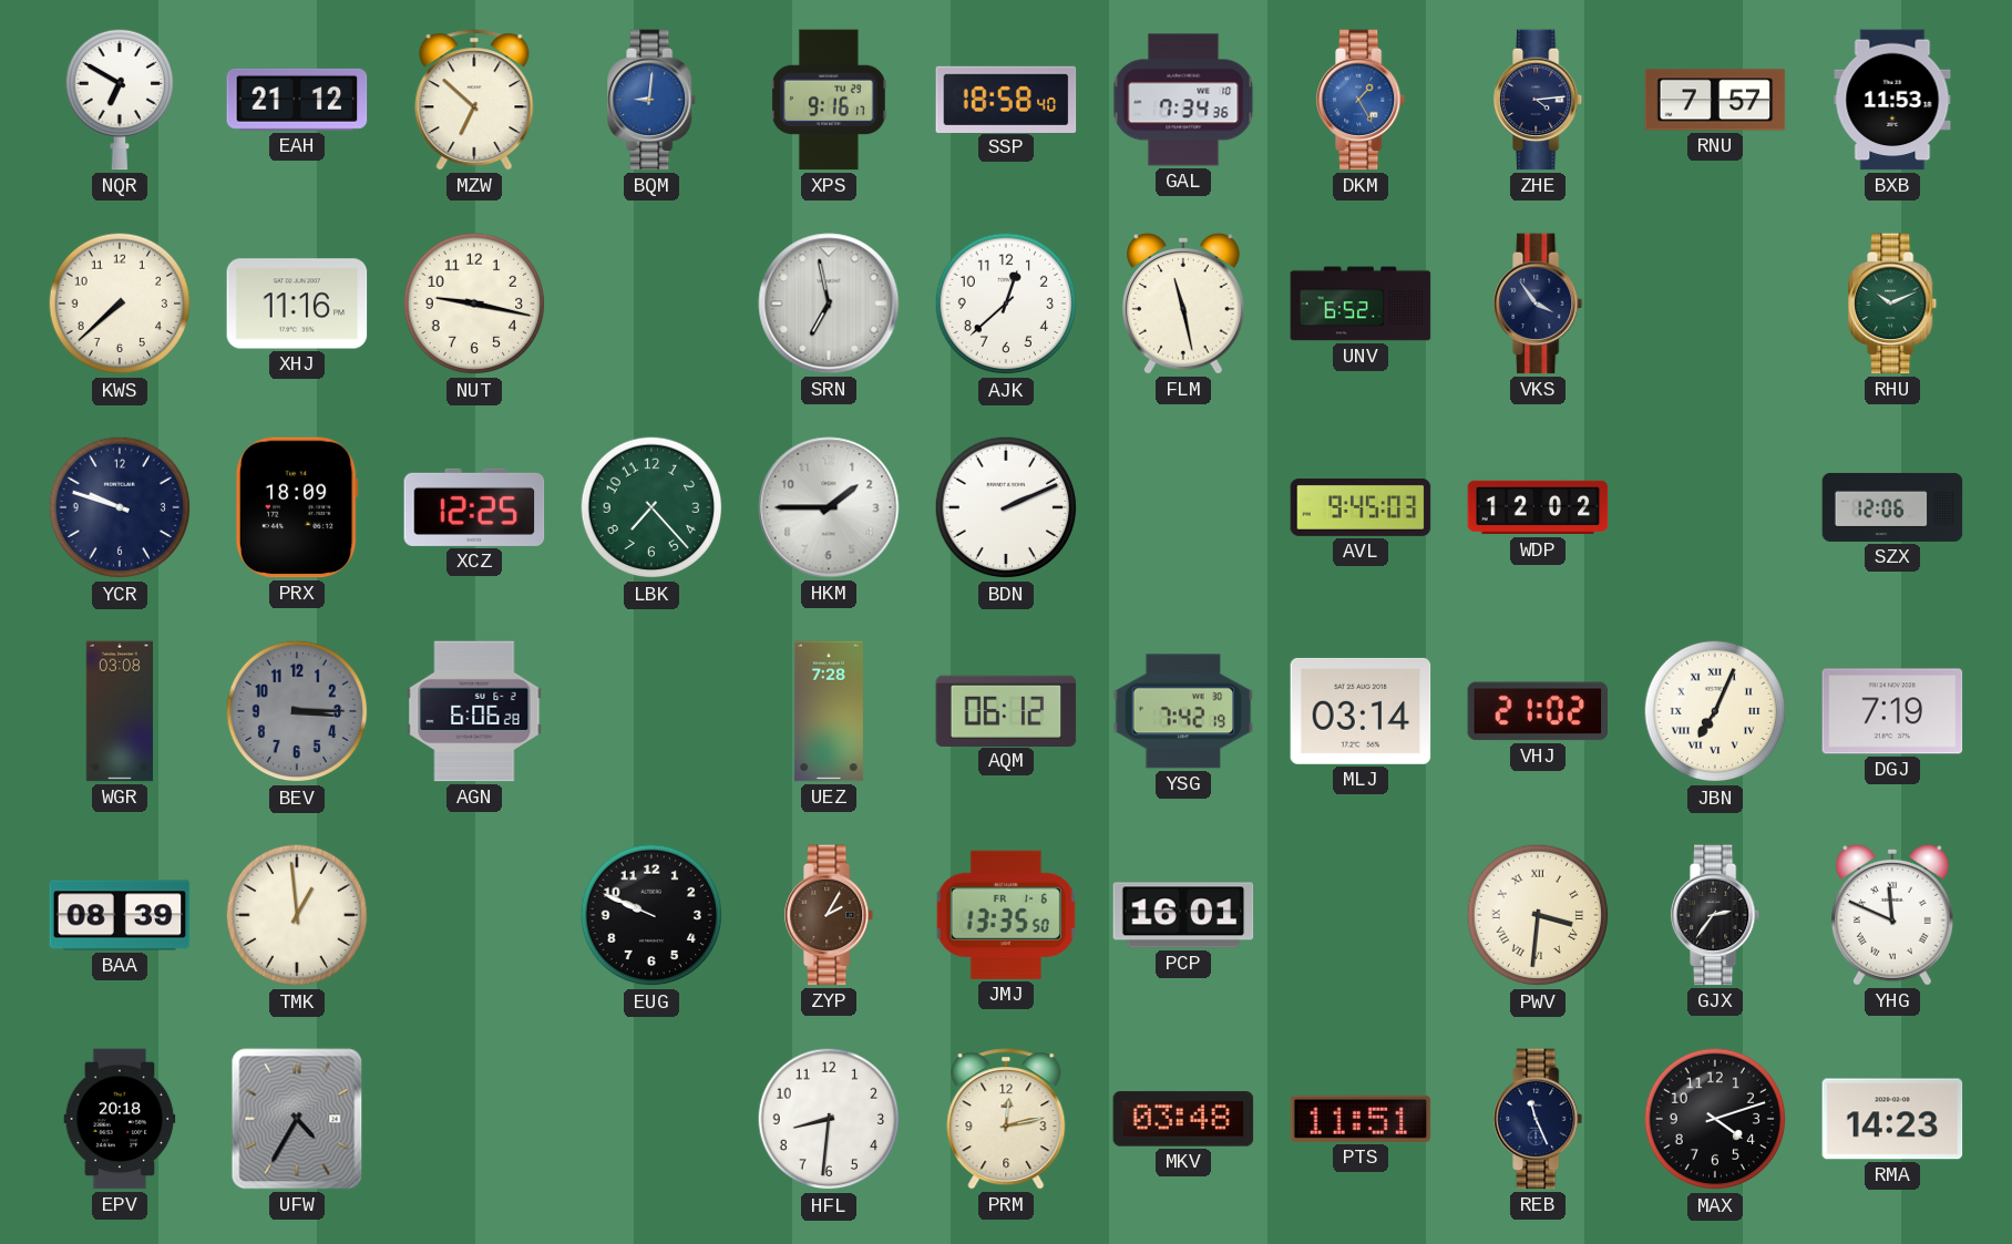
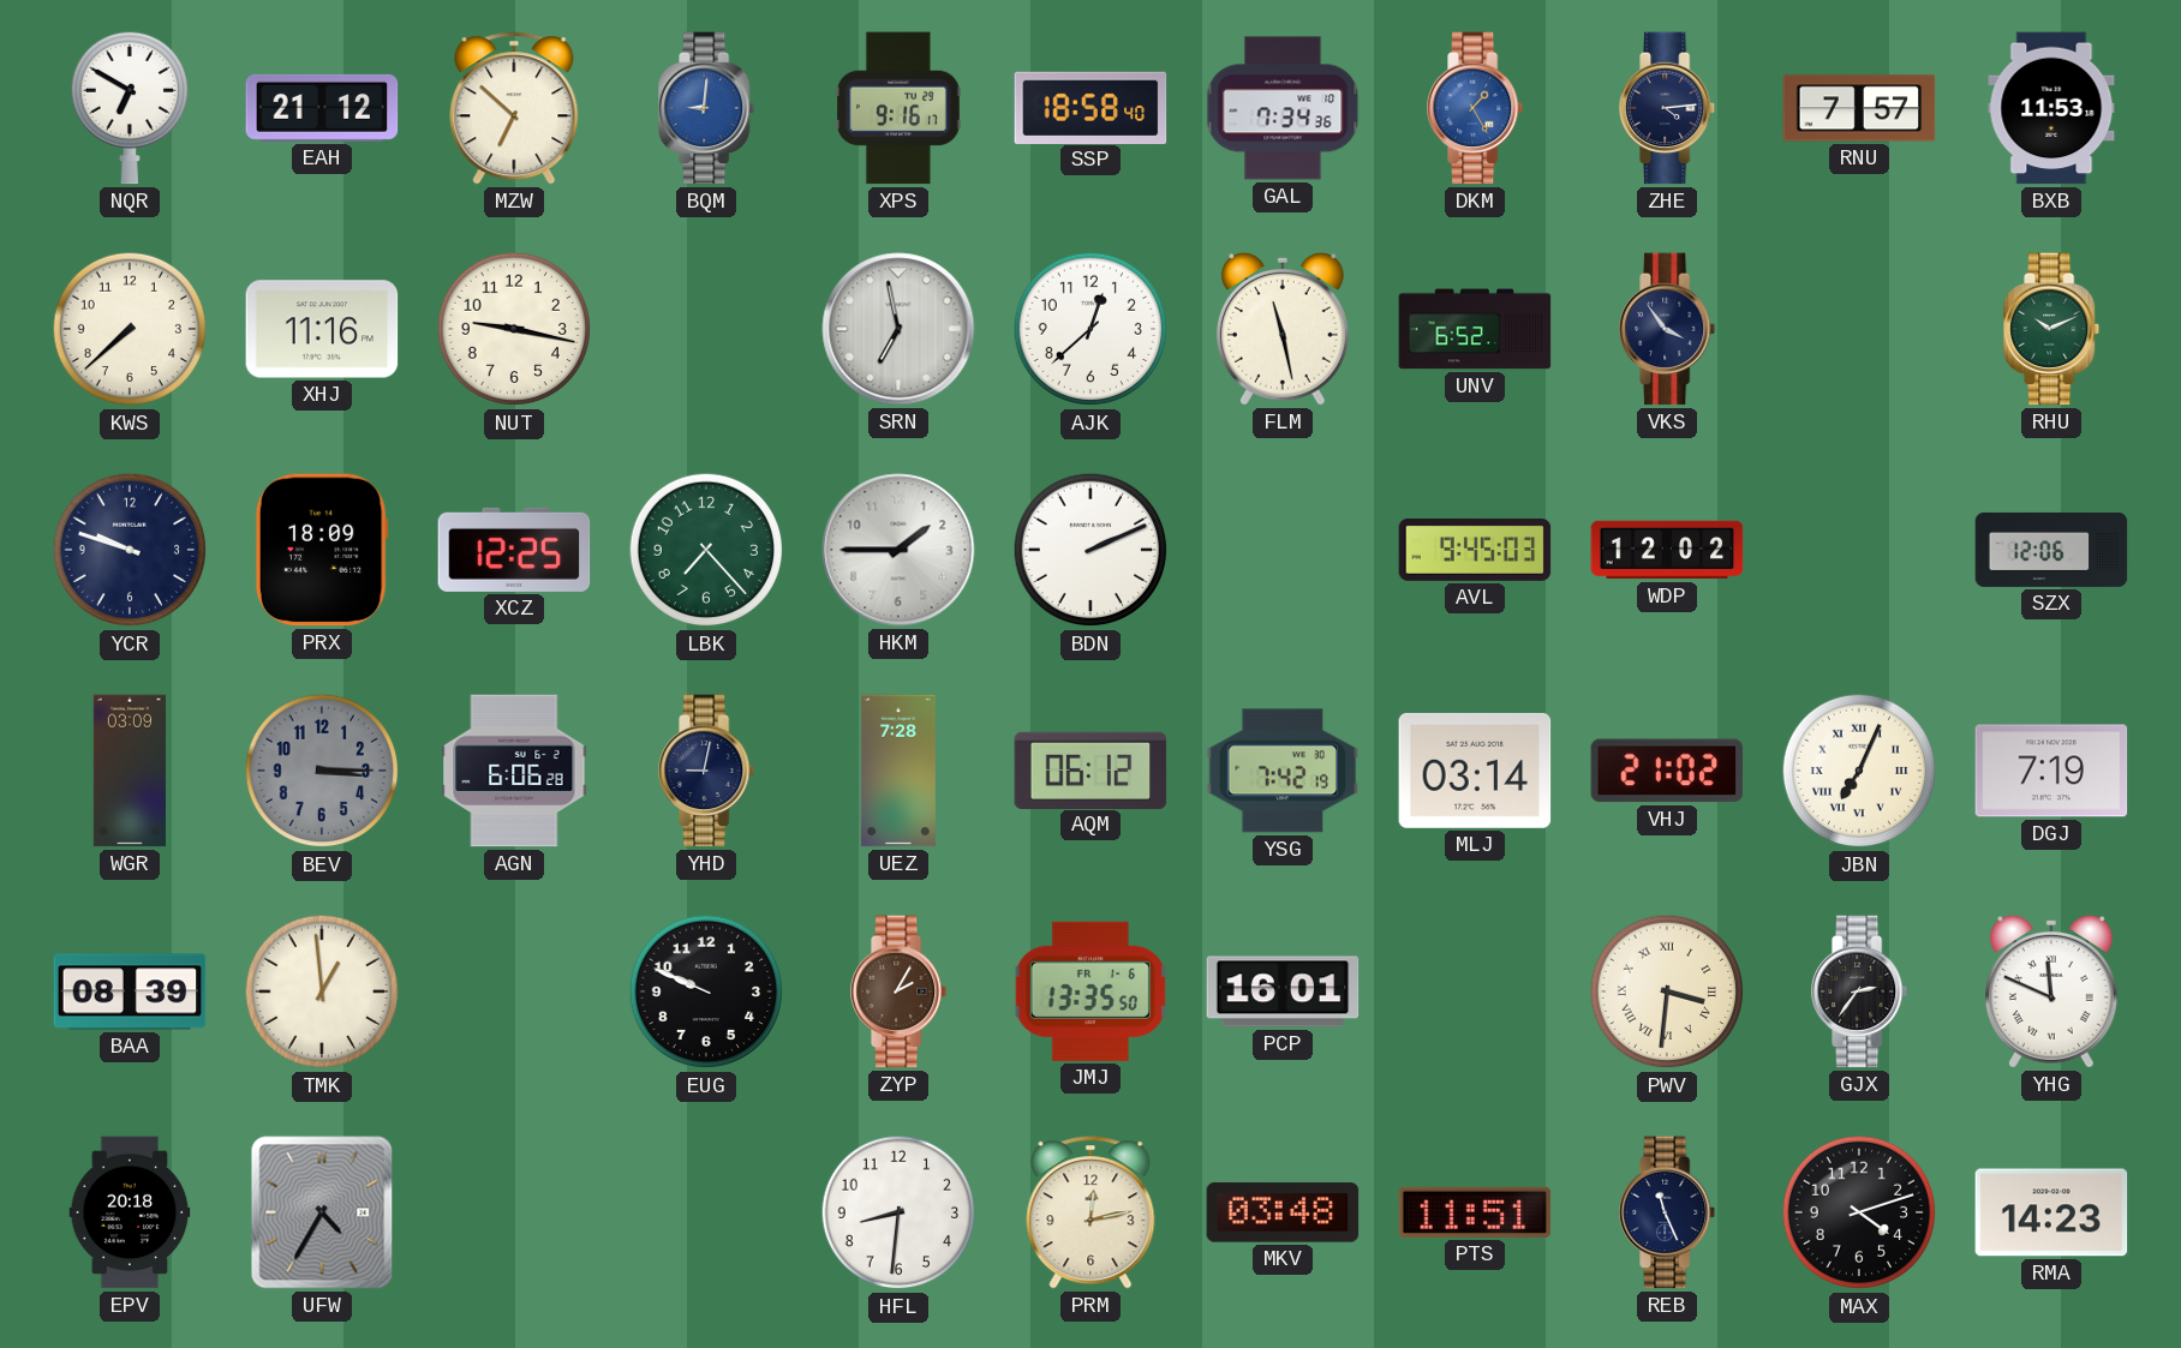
WGR: 03:08 -> 03:09
YHD: none -> 9:02
